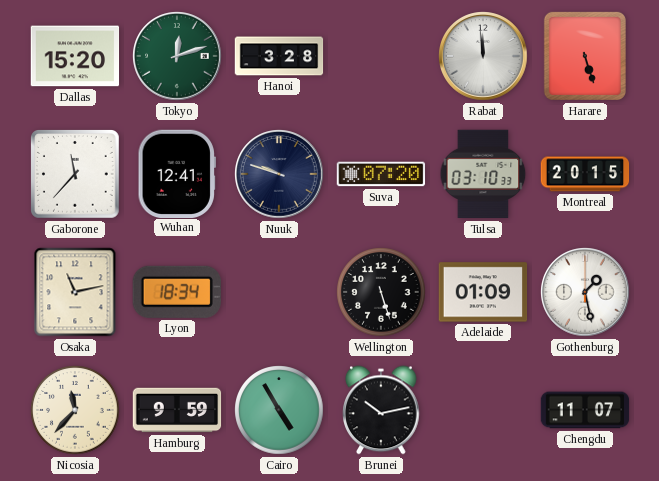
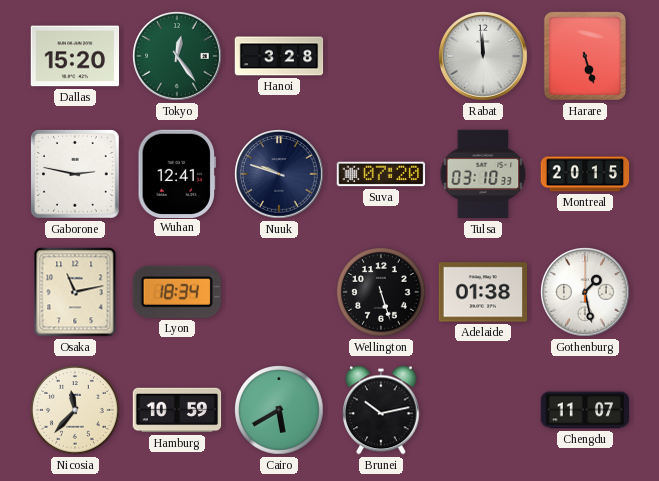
Tokyo: 12:12 -> 12:24
Gaborone: 11:37 -> 2:47
Adelaide: 01:09 -> 01:38
Hamburg: 9:59 -> 10:59
Cairo: 4:55 -> 5:40
